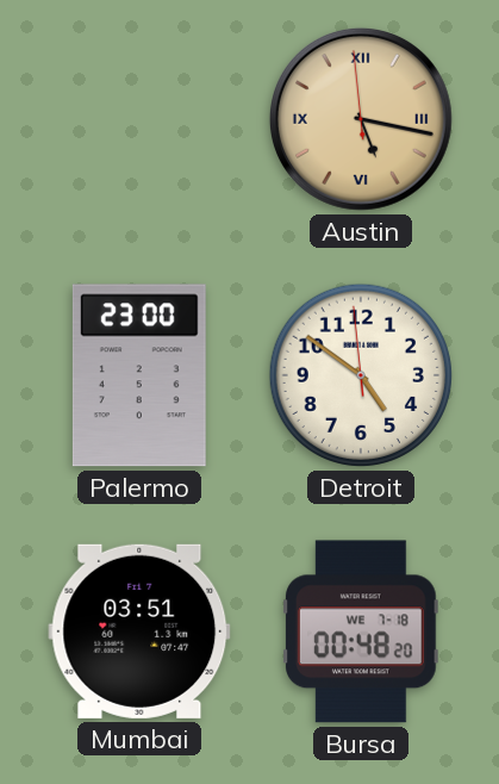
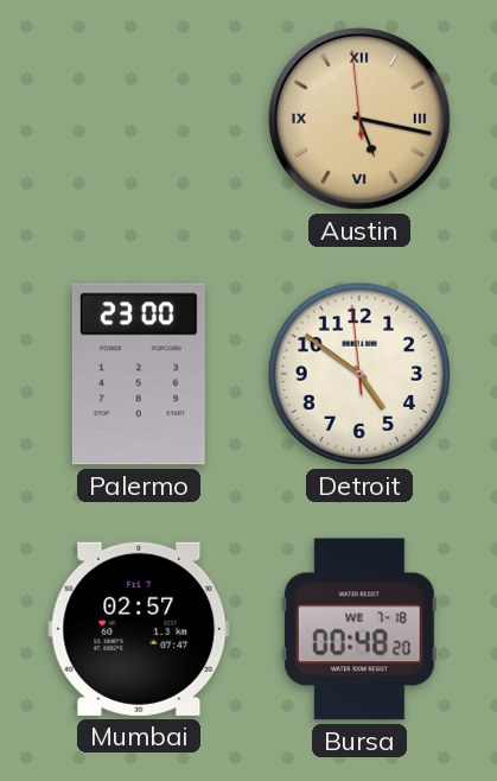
Mumbai: 03:51 -> 02:57
